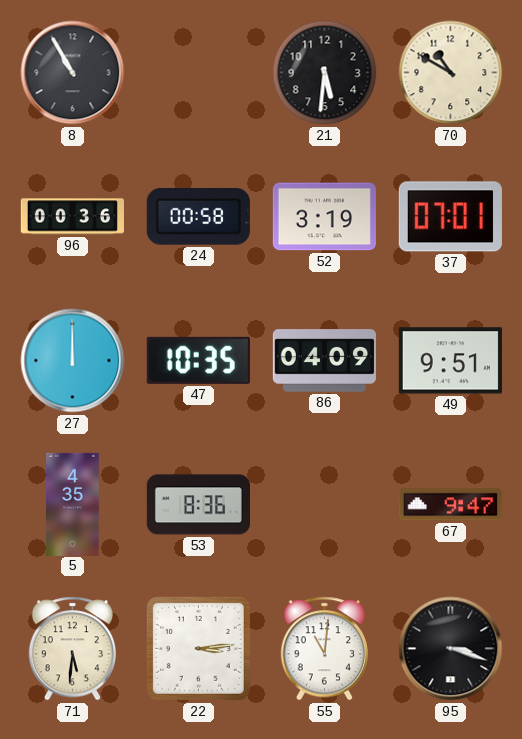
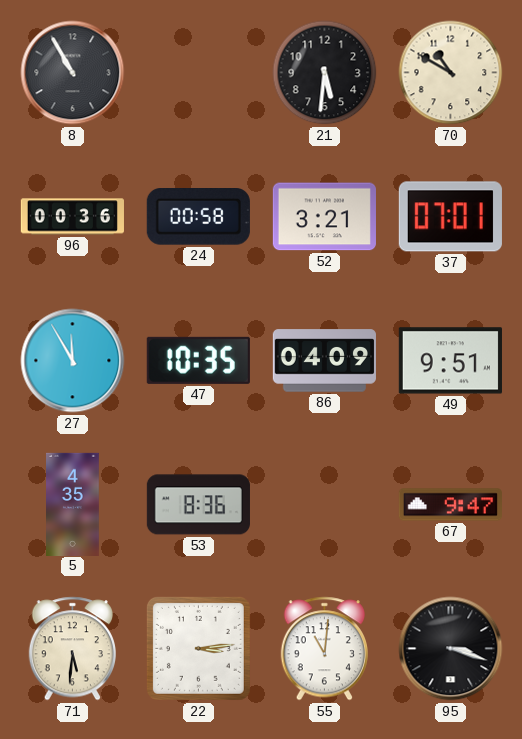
52: 3:19 -> 3:21
27: 12:00 -> 11:55
